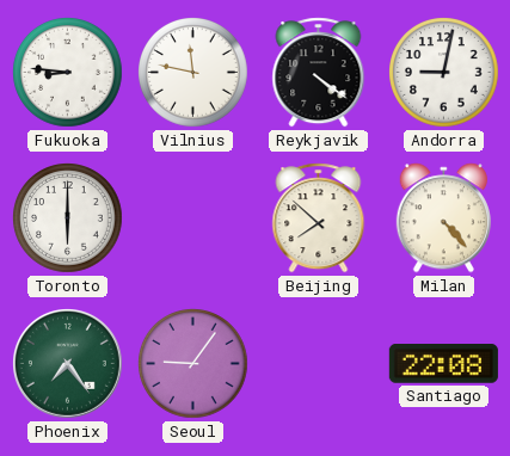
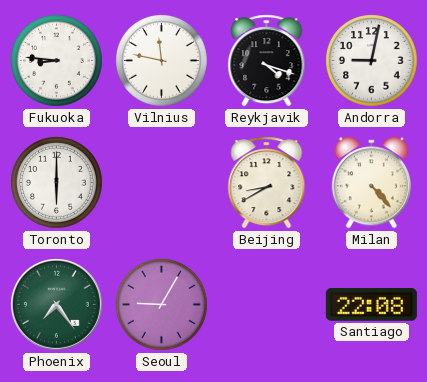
Reykjavik: 4:21 -> 4:18
Beijing: 7:52 -> 8:40
Seoul: 9:06 -> 9:05
